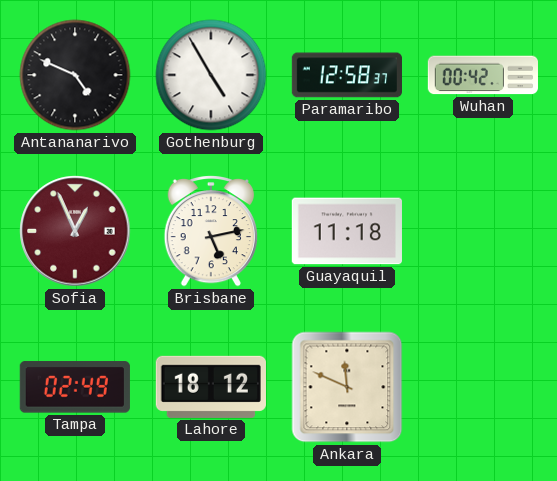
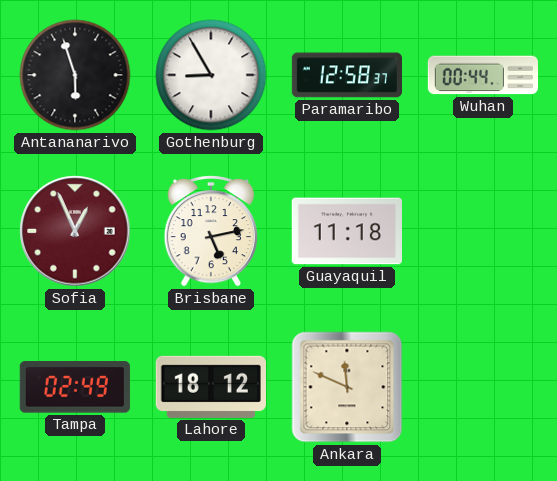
Antananarivo: 4:49 -> 5:57
Gothenburg: 4:55 -> 8:55
Wuhan: 00:42 -> 00:44
